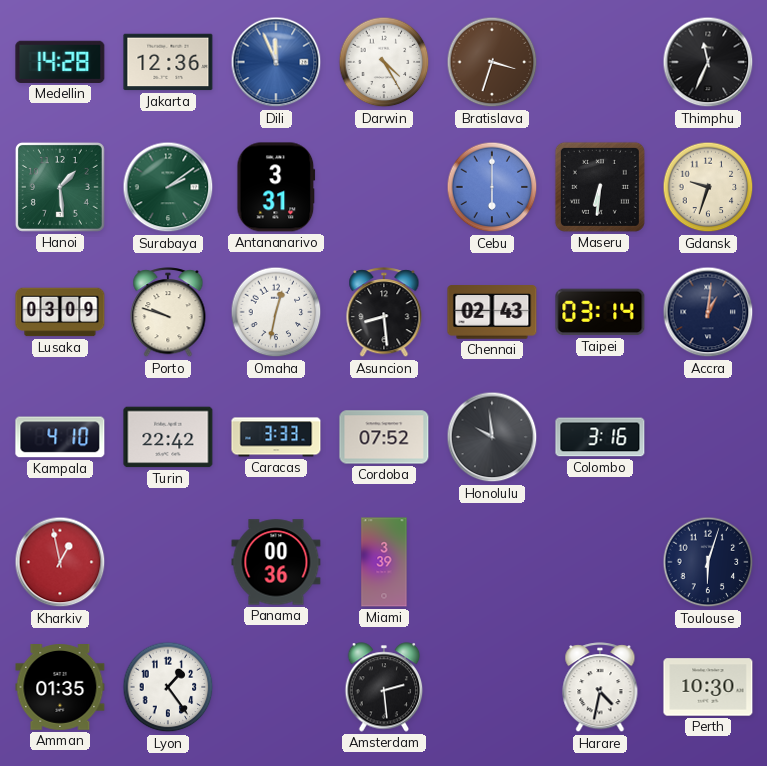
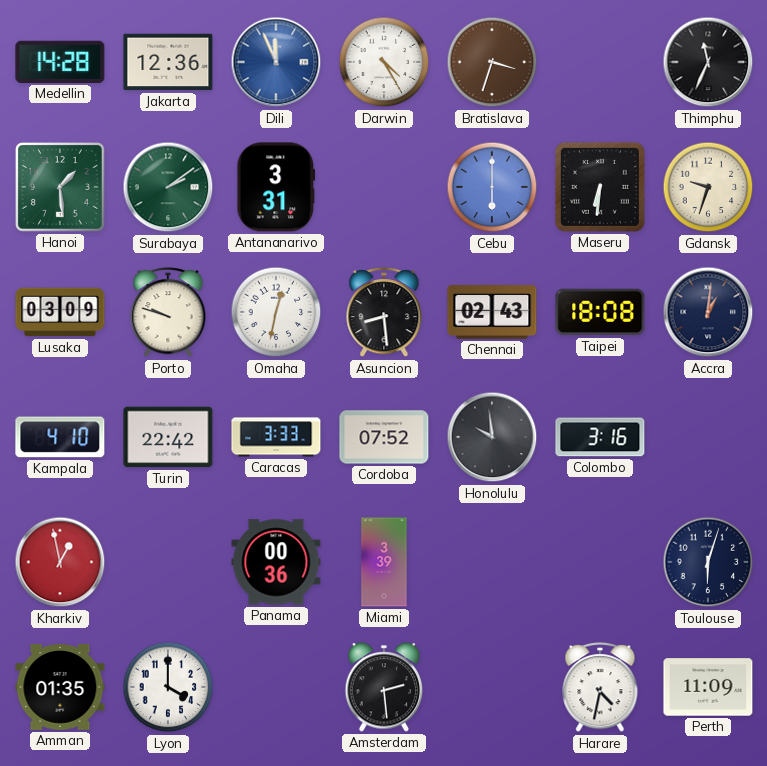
Taipei: 03:14 -> 18:08
Lyon: 1:24 -> 4:00
Perth: 10:30 -> 11:09
